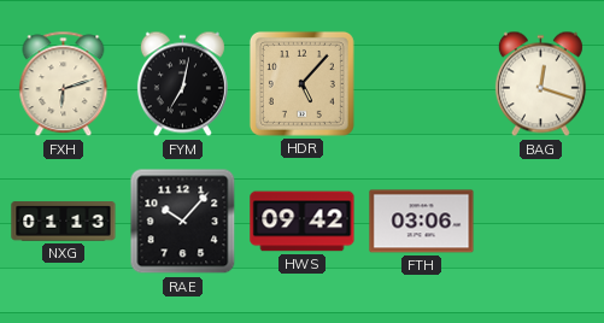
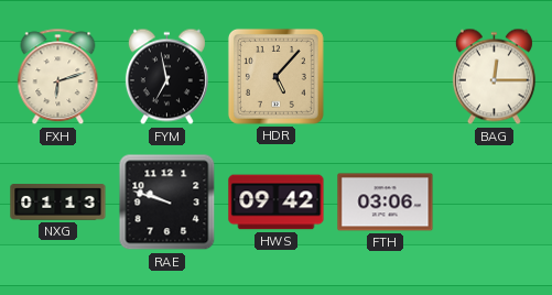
FYM: 7:02 -> 6:58
BAG: 12:18 -> 12:15
RAE: 10:07 -> 9:48
